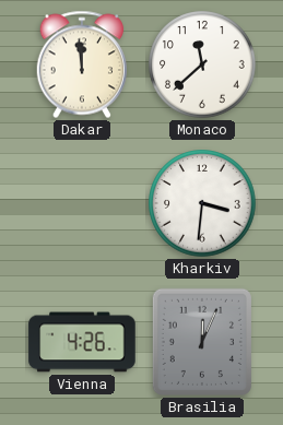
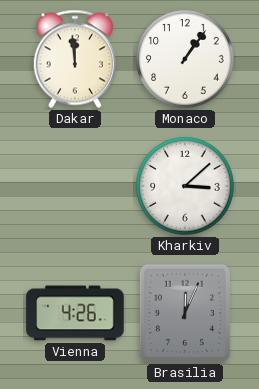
Monaco: 11:38 -> 1:06
Kharkiv: 3:31 -> 3:08
